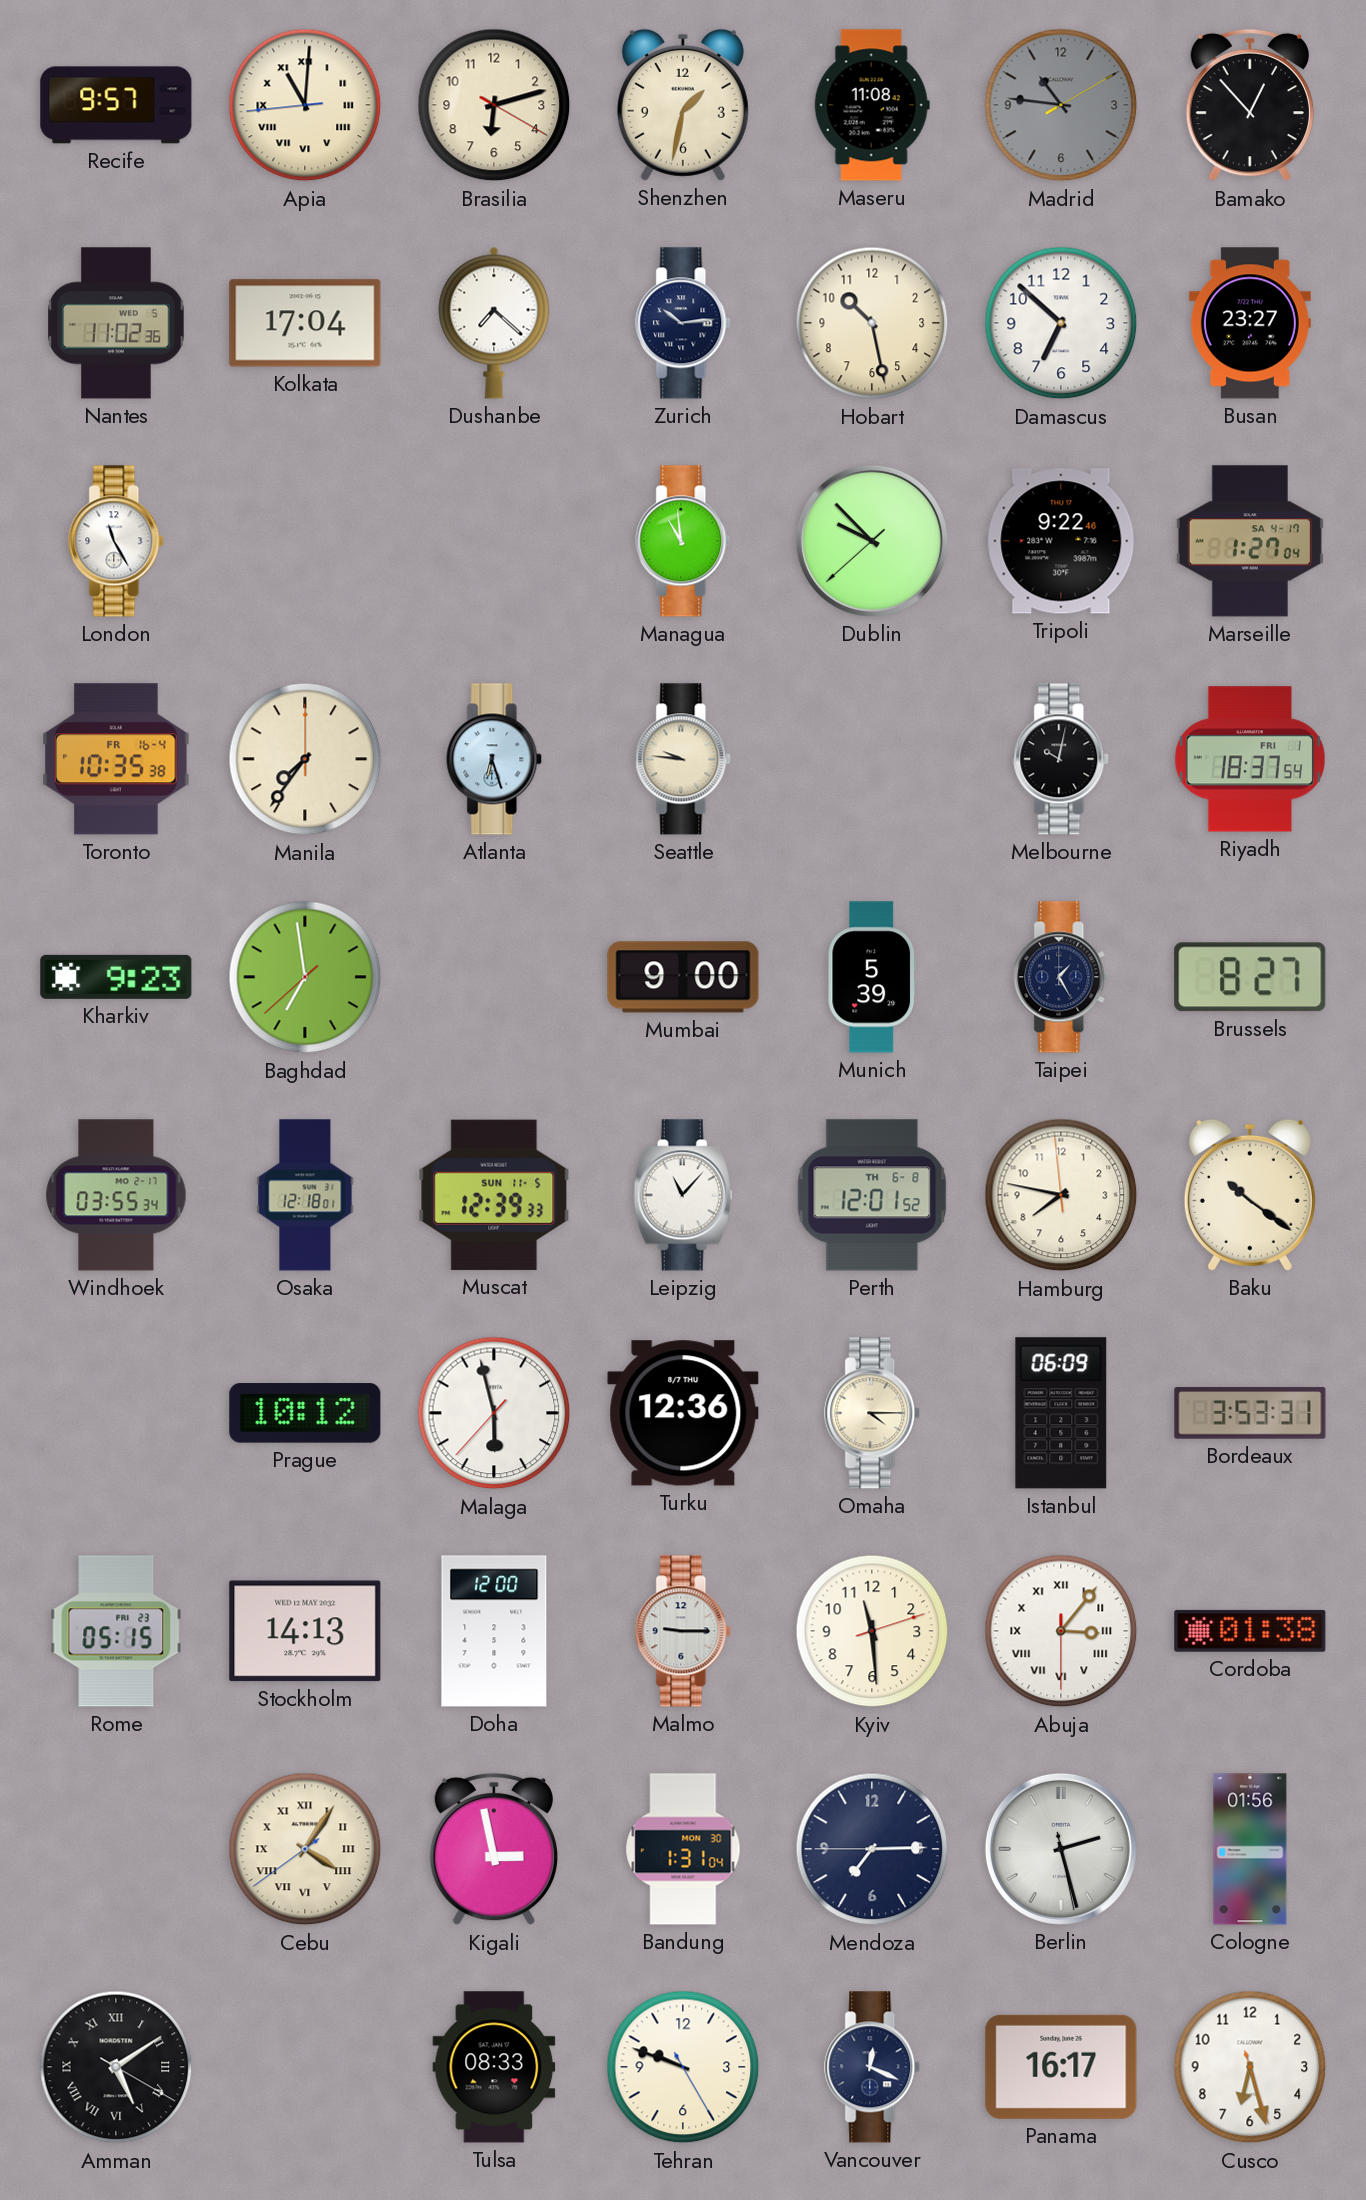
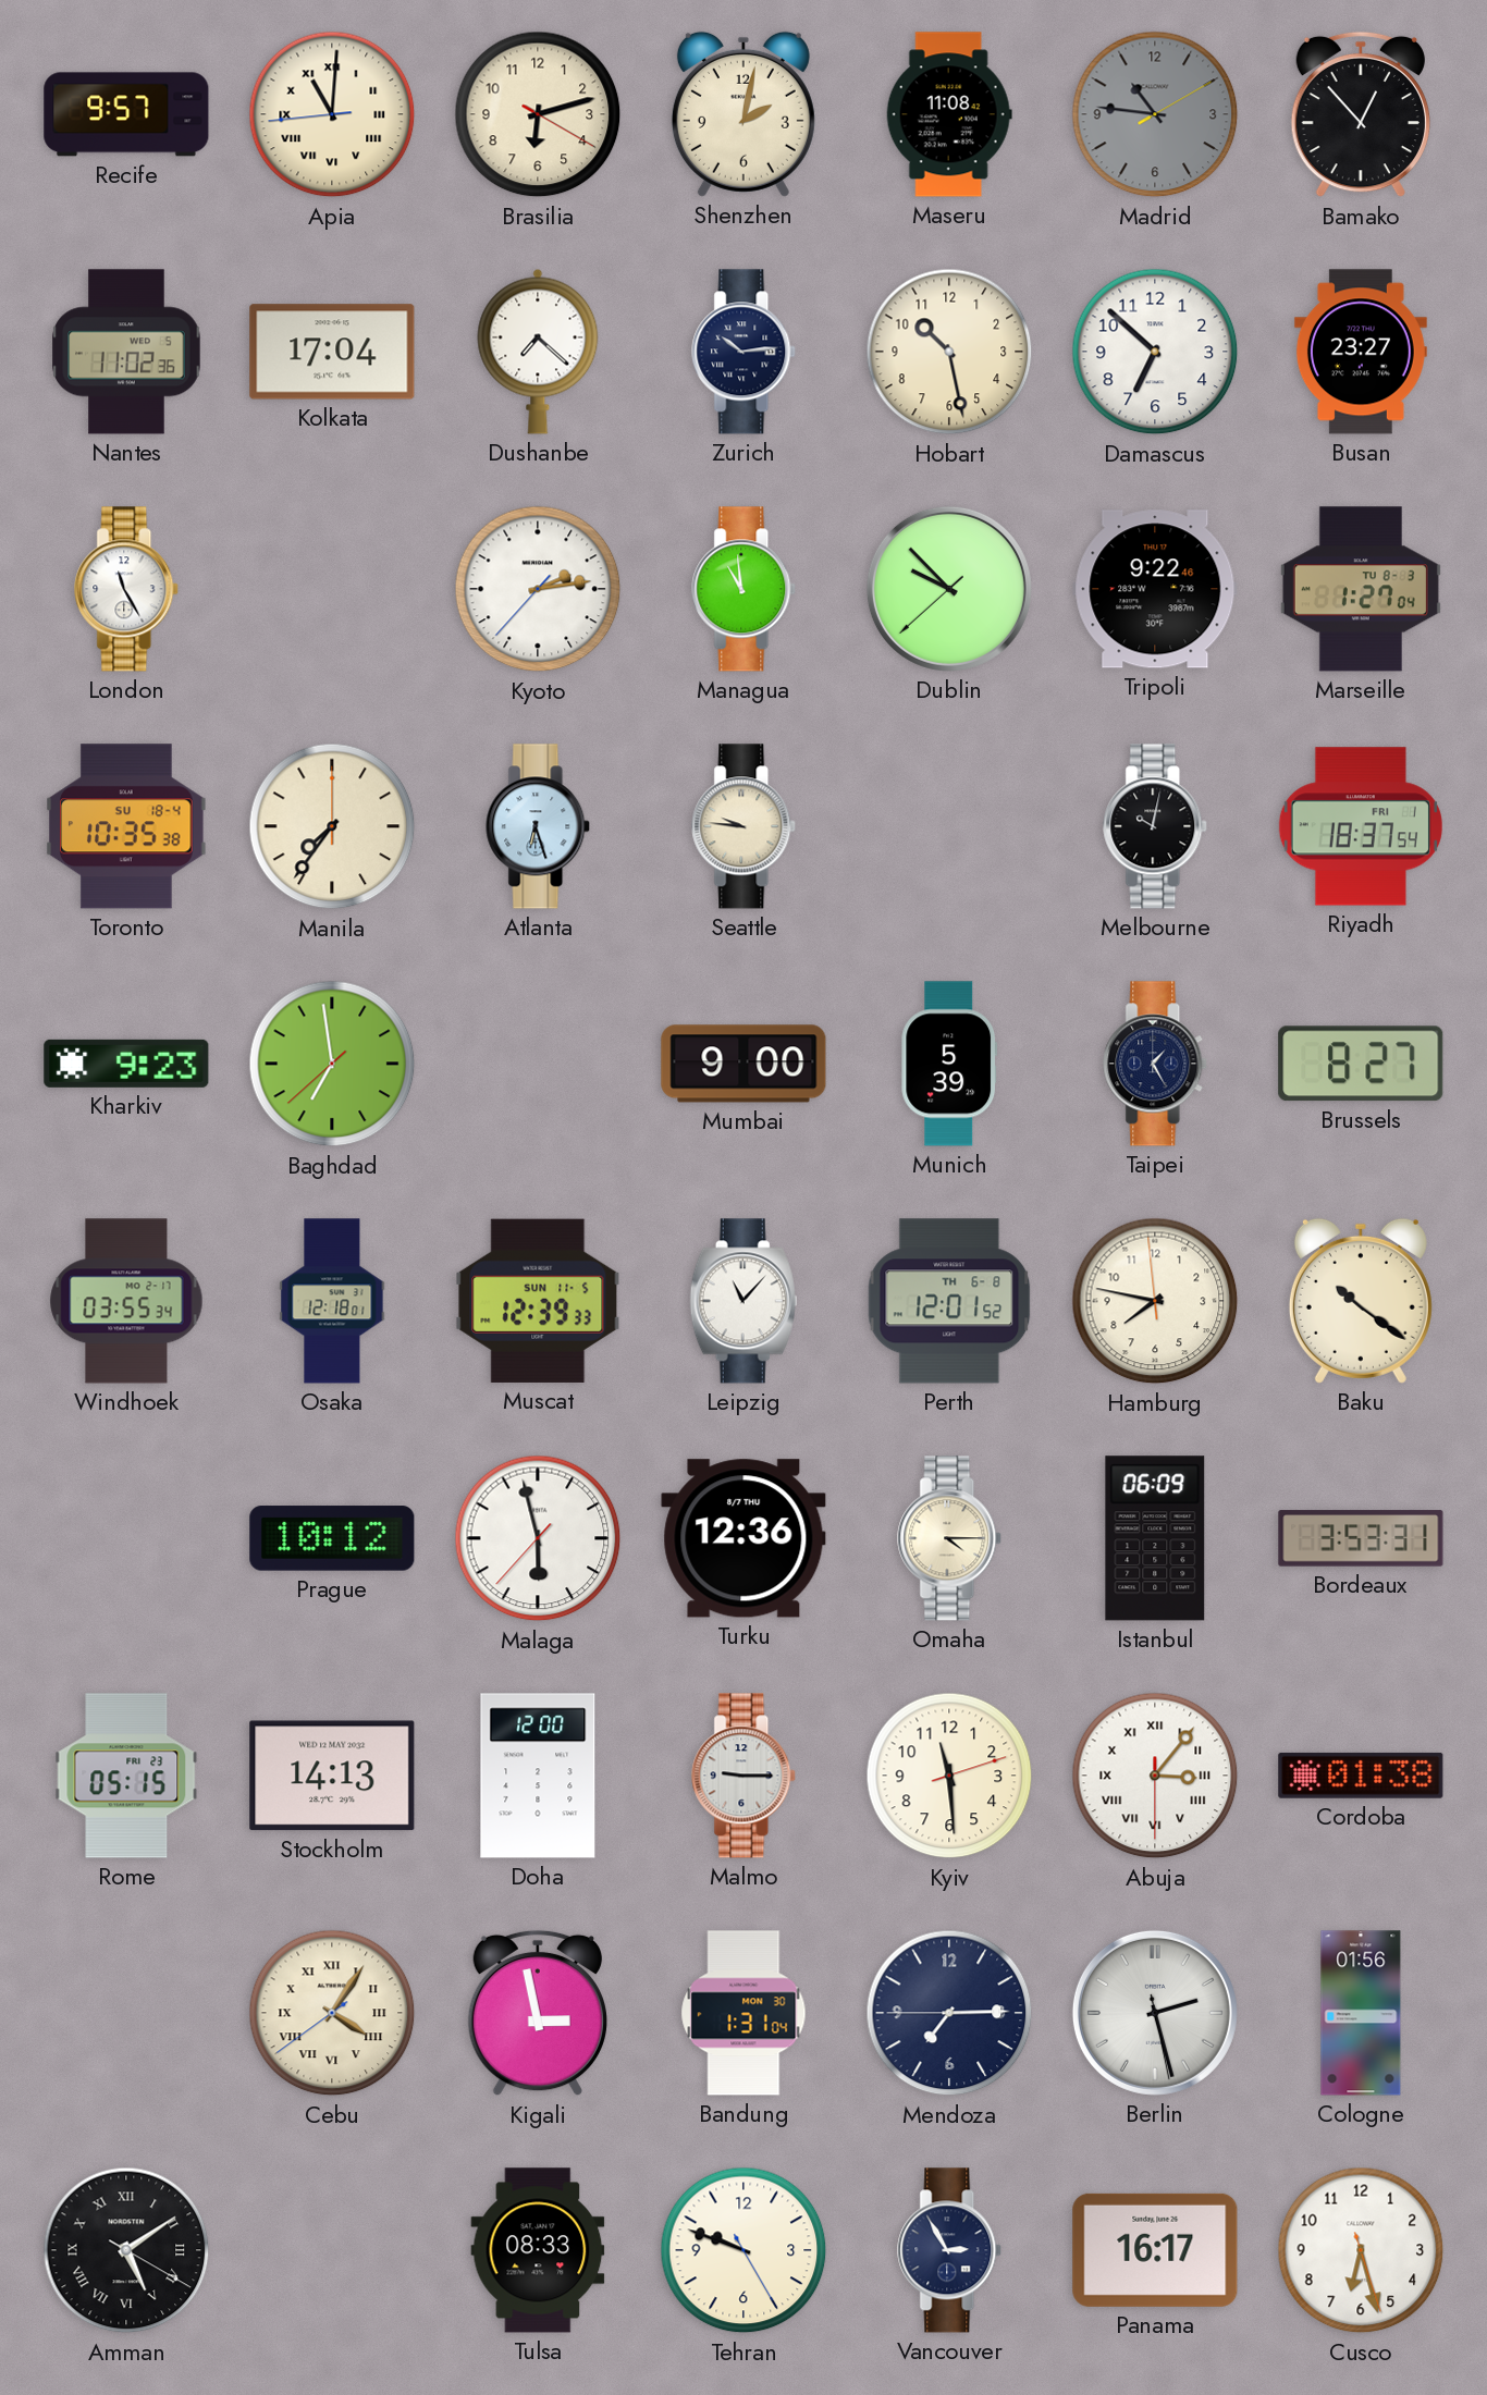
Shenzhen: 1:32 -> 2:02
Kyoto: none -> 2:13
Marseille date: SA 4-17 -> TU 8-3
Toronto date: FR 16-4 -> SU 18-4
Vancouver: 12:19 -> 2:55
